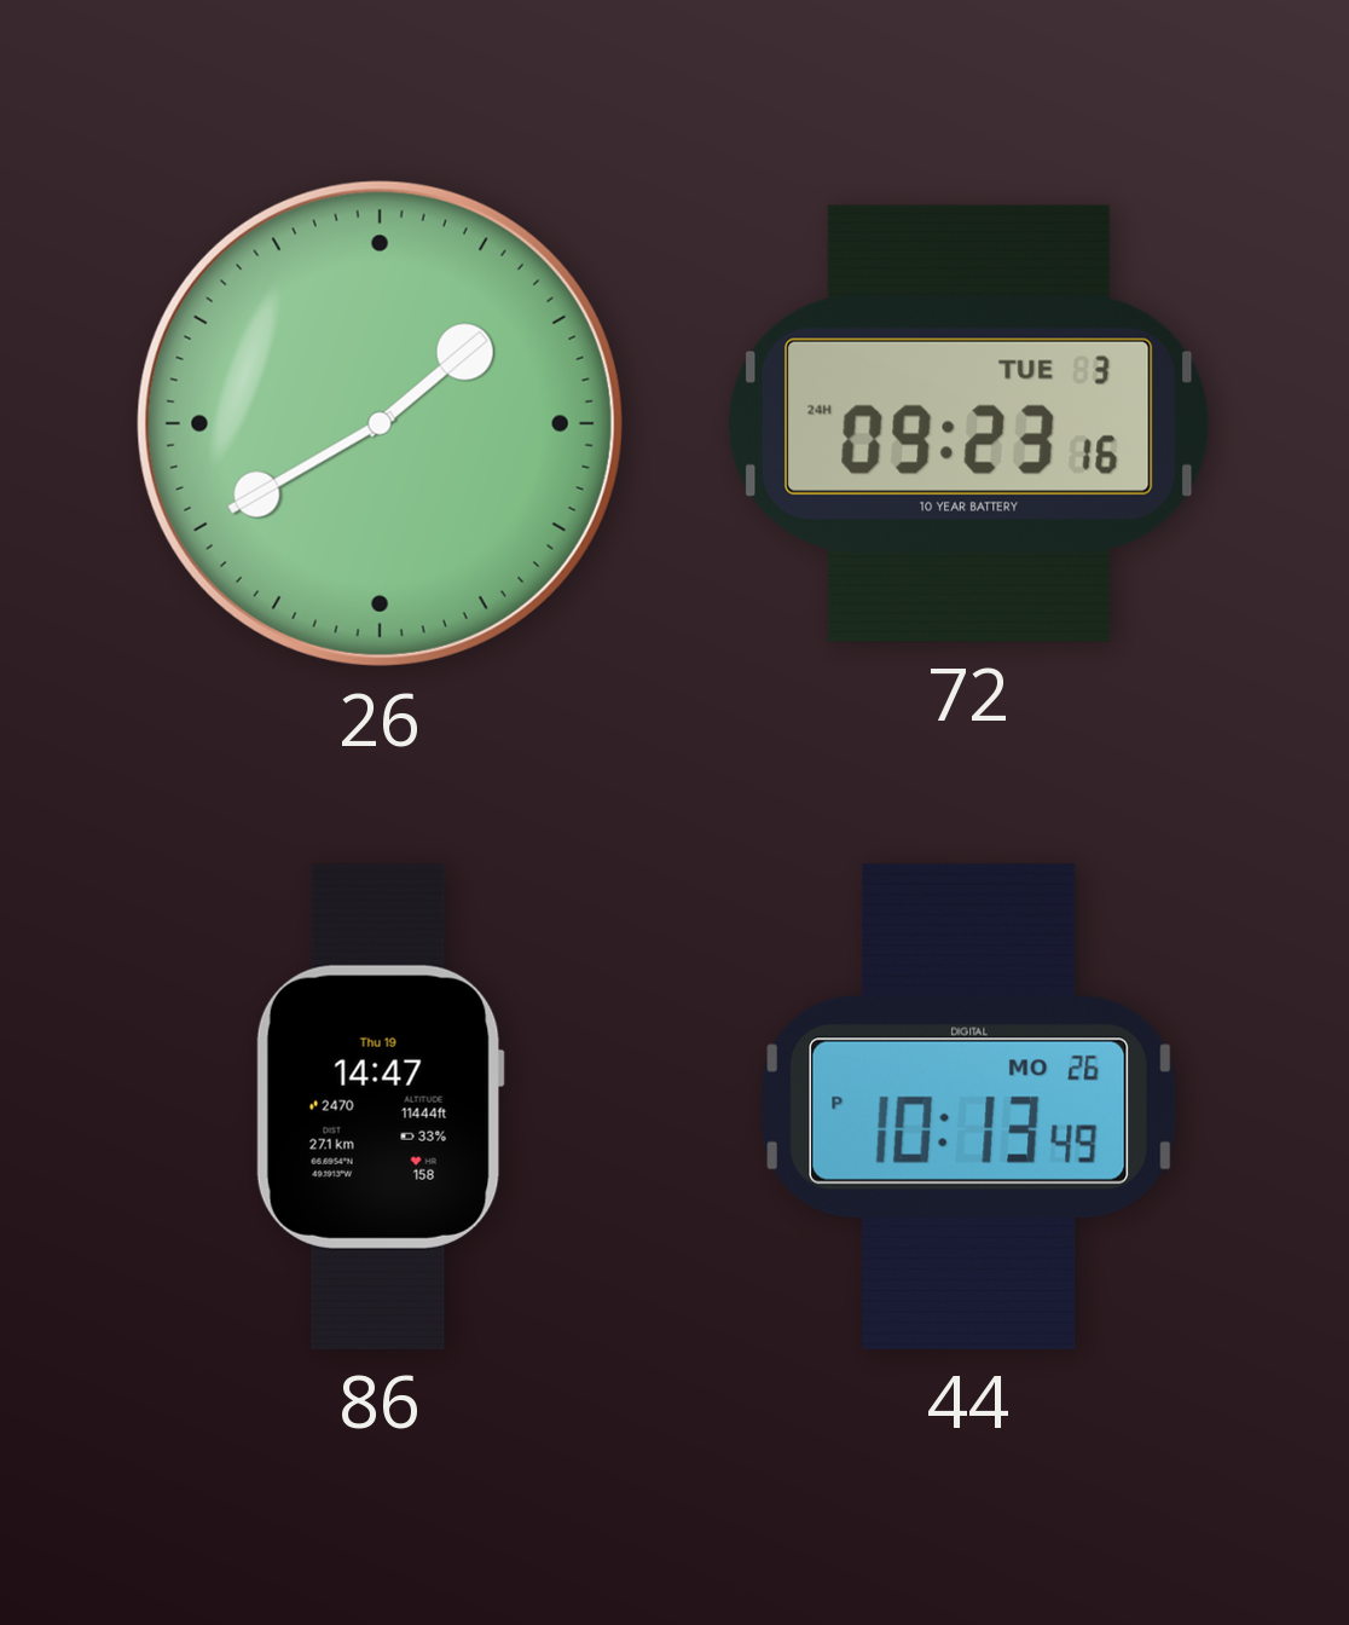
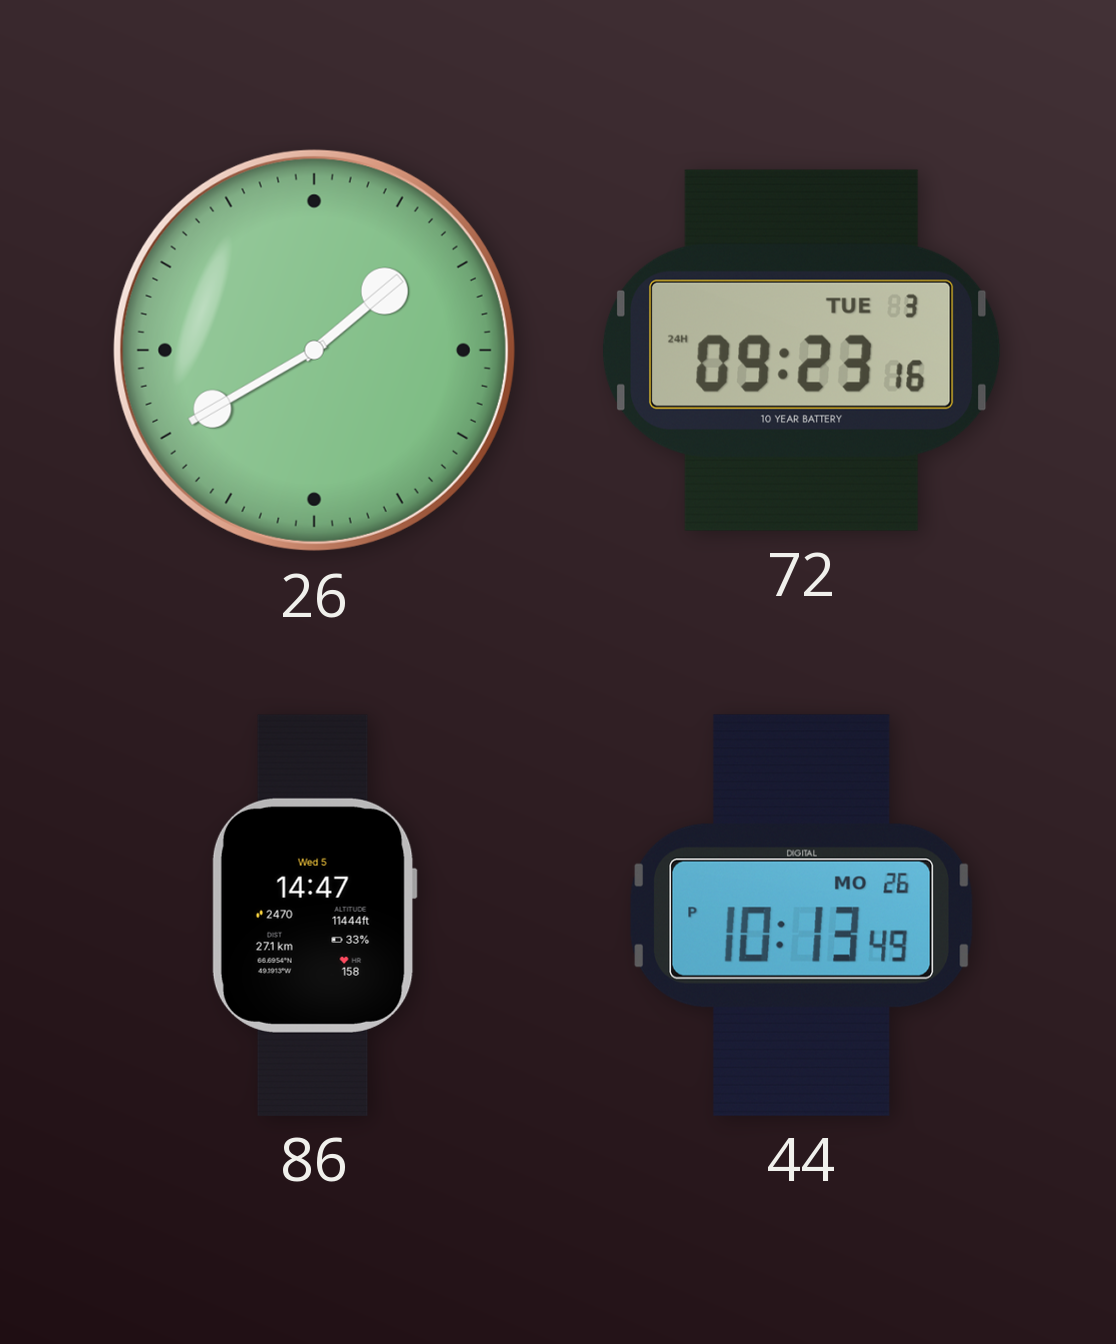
86 date: Thu 19 -> Wed 5
